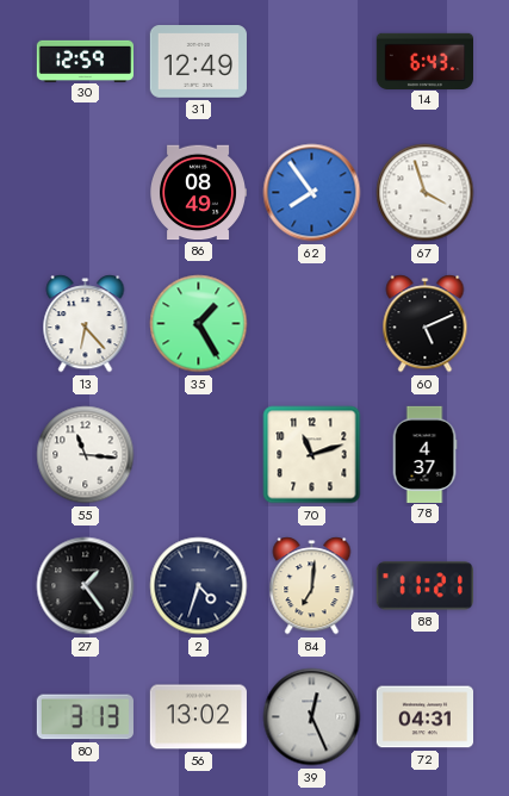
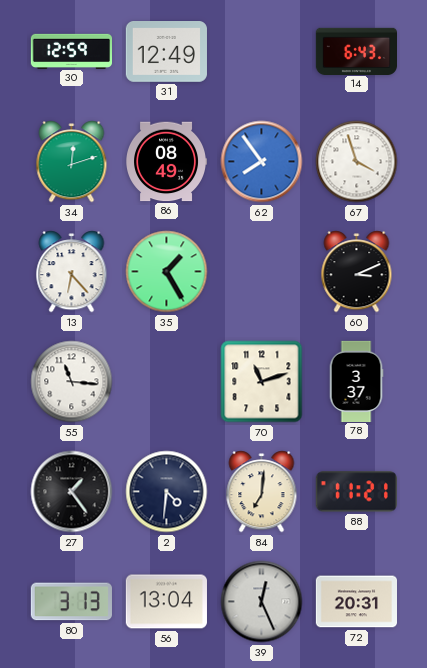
34: none -> 12:12
60: 5:11 -> 3:11
78: 4:37 -> 3:37
2: 4:33 -> 4:31
56: 13:02 -> 13:04
72: 04:31 -> 20:31
